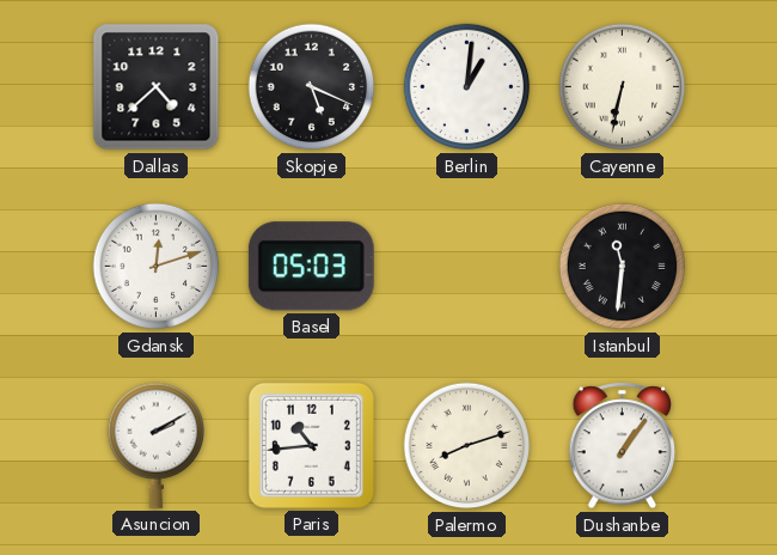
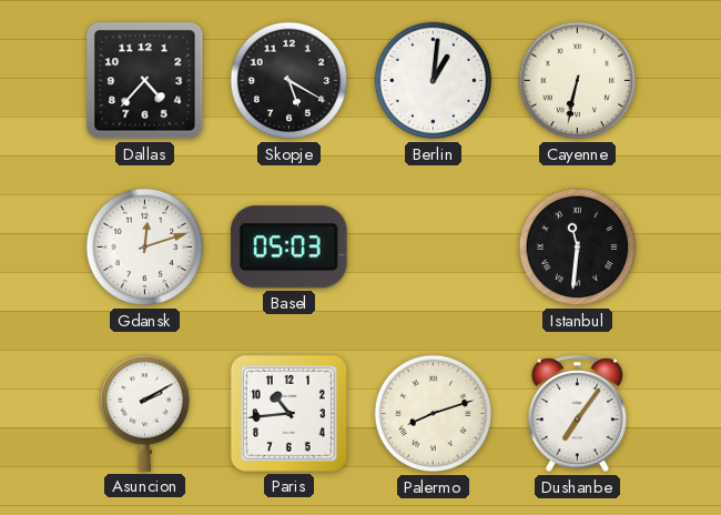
Dallas: 4:38 -> 4:37
Skopje: 5:19 -> 5:20
Dushanbe: 1:06 -> 7:06
